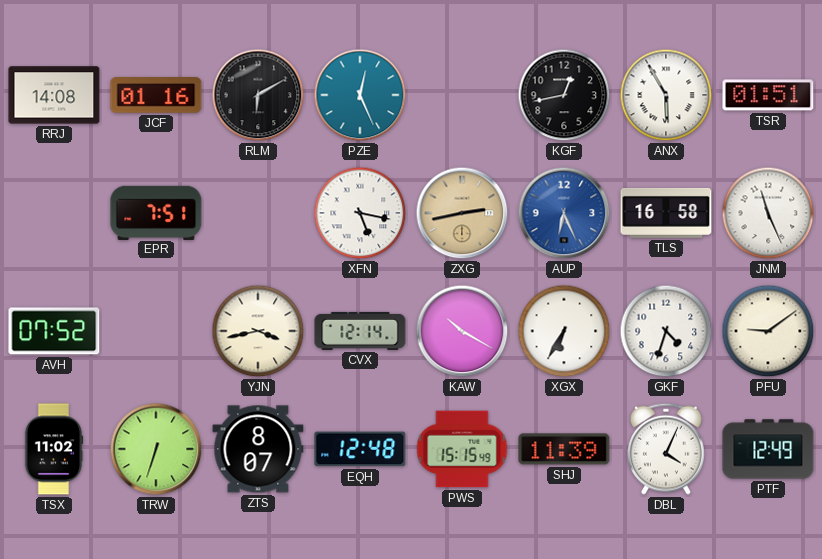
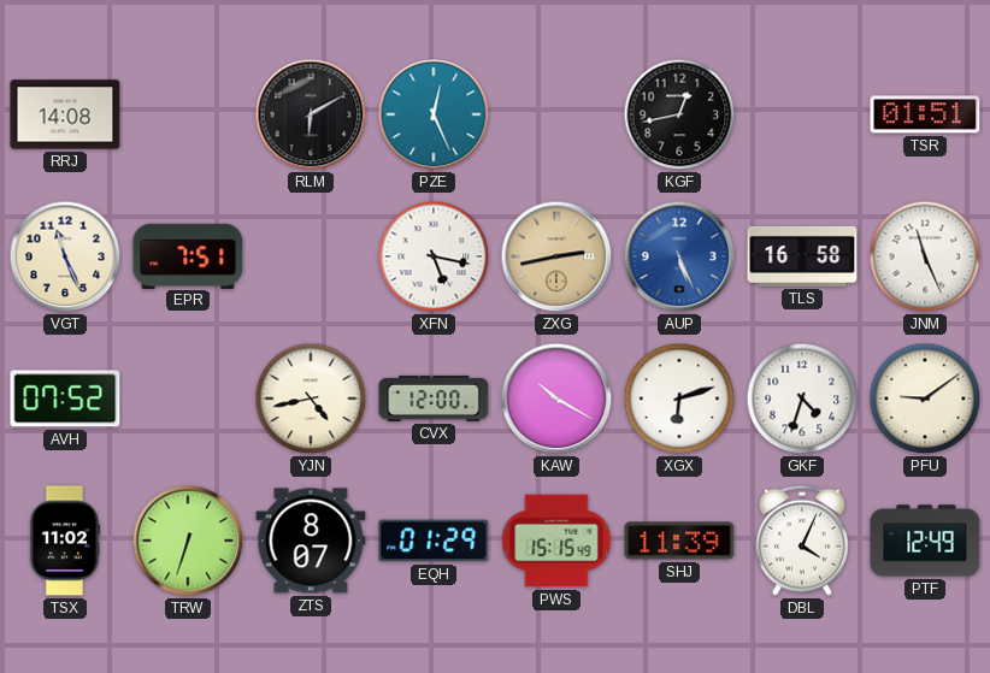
JCF: 01:16 -> none
ANX: 5:55 -> none
VGT: none -> 11:26
AUP: 6:26 -> 5:26
YJN: 3:43 -> 4:43
CVX: 12:14 -> 12:00
XGX: 6:35 -> 6:12
EQH: 12:48 -> 01:29
